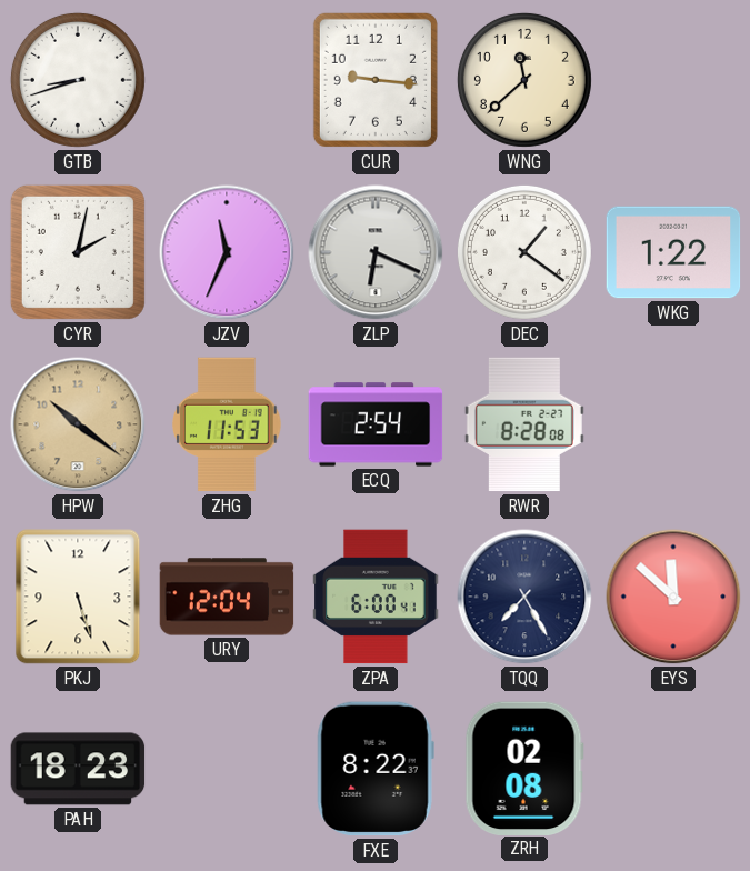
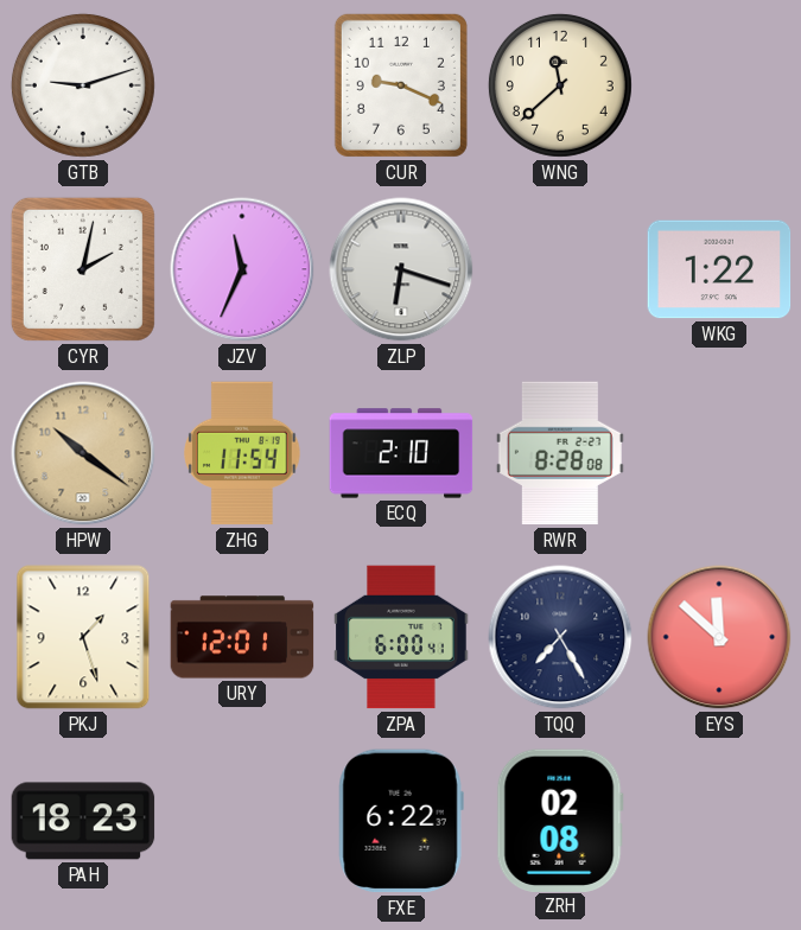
GTB: 8:42 -> 9:12
CUR: 9:16 -> 9:19
ZLP: 6:19 -> 6:18
DEC: 1:21 -> none
ZHG: 11:53 -> 11:54
ECQ: 2:54 -> 2:10
PKJ: 5:27 -> 1:27
URY: 12:04 -> 12:01
FXE: 8:22 -> 6:22
